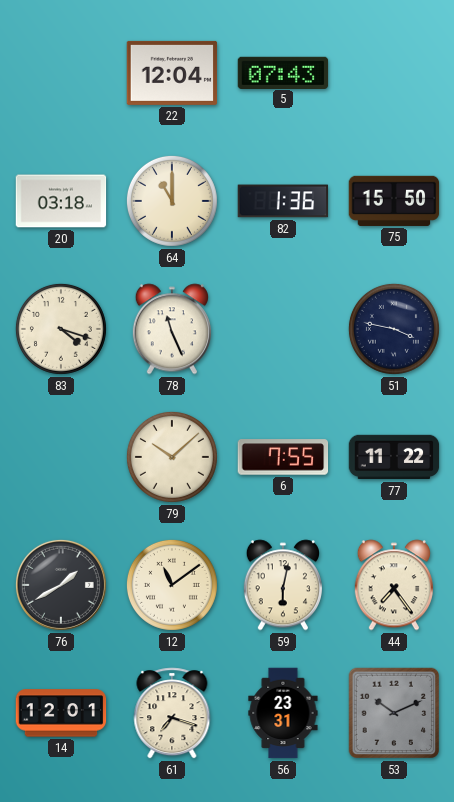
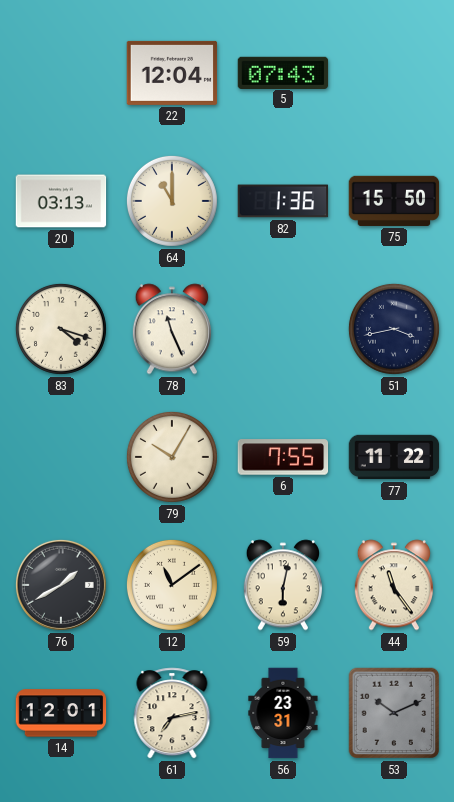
20: 03:18 -> 03:13
51: 3:47 -> 3:43
79: 10:08 -> 10:05
44: 7:24 -> 11:24
61: 7:18 -> 7:13
